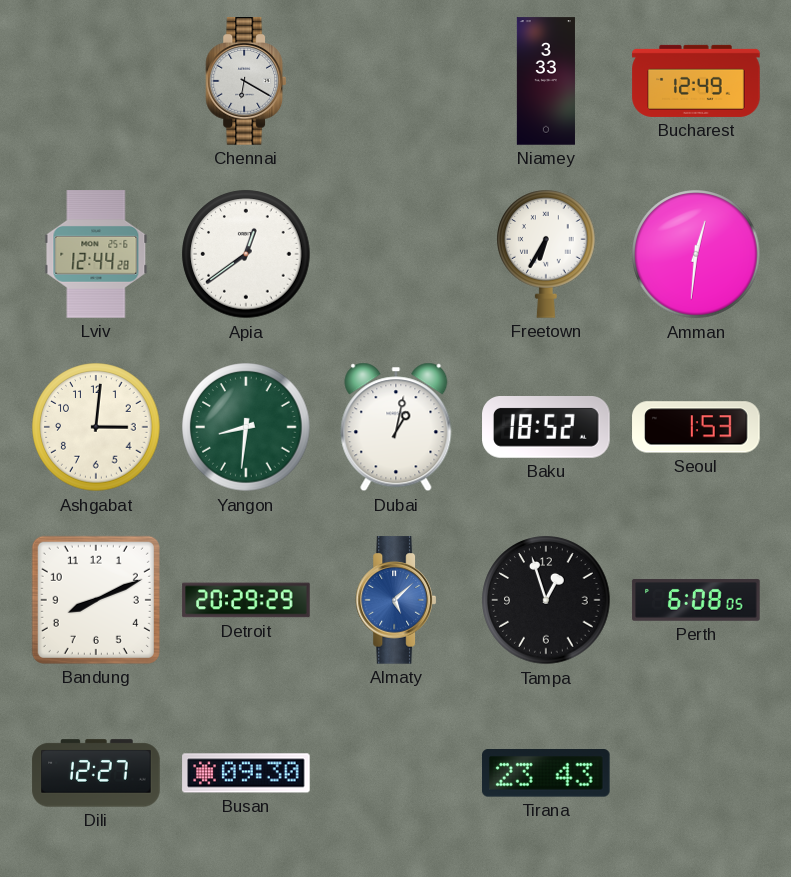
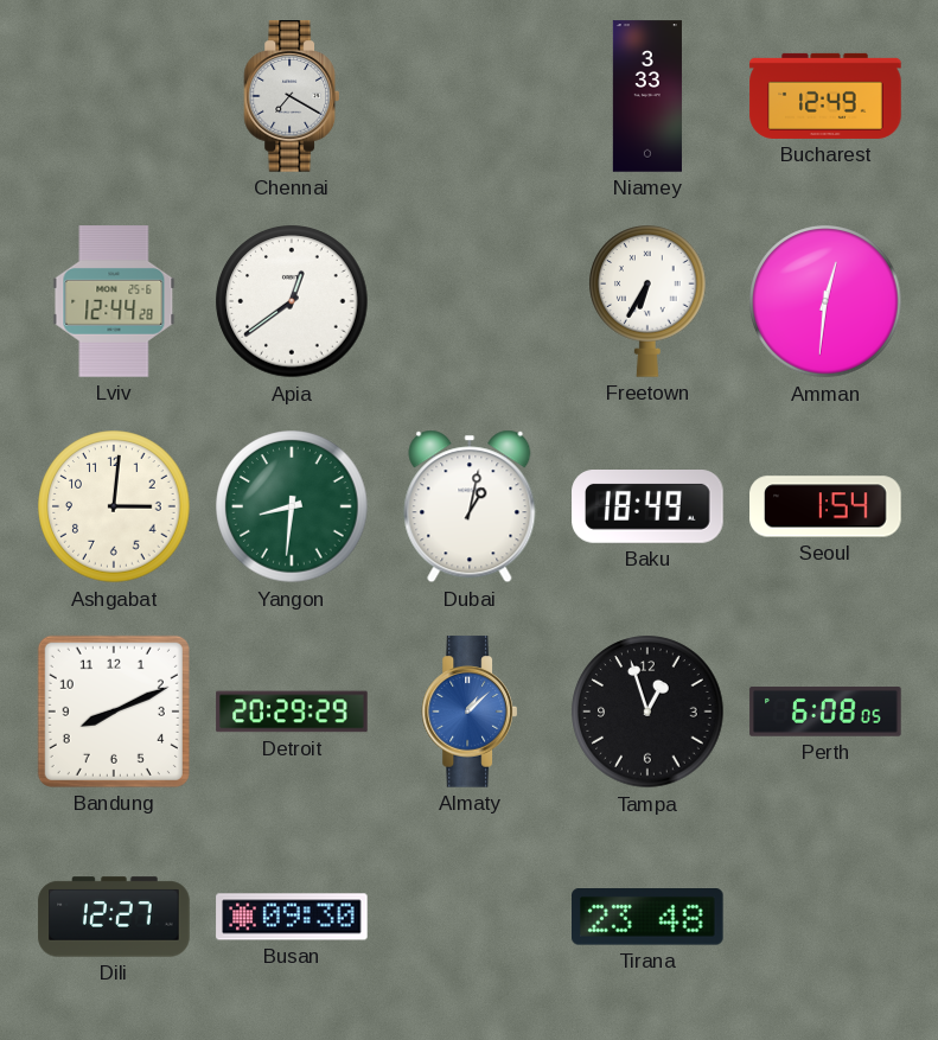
Chennai: 6:20 -> 7:20
Baku: 18:52 -> 18:49
Seoul: 1:53 -> 1:54
Almaty: 5:08 -> 1:08
Tirana: 23:43 -> 23:48
